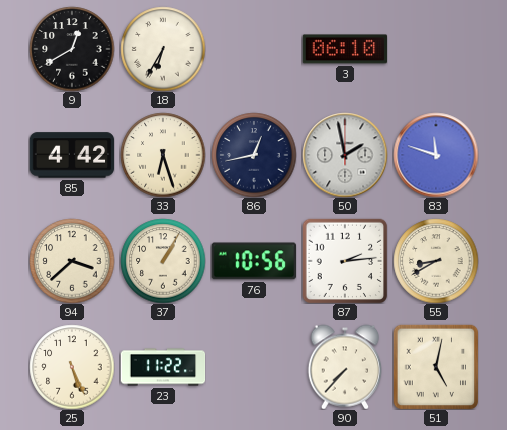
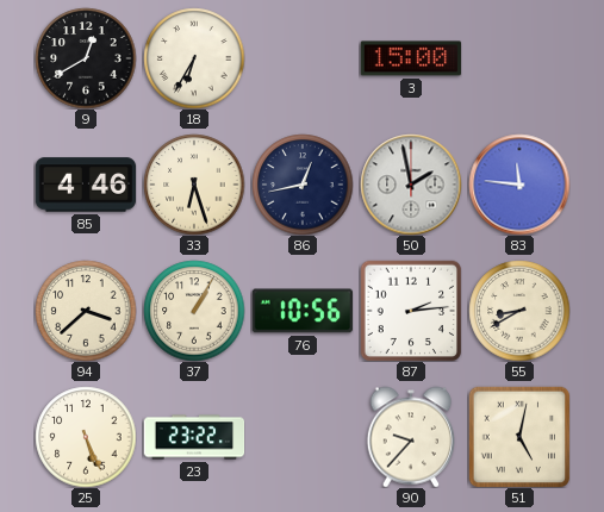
3: 06:10 -> 15:00
85: 4:42 -> 4:46
83: 11:48 -> 11:46
23: 11:22 -> 23:22
90: 7:37 -> 9:37
